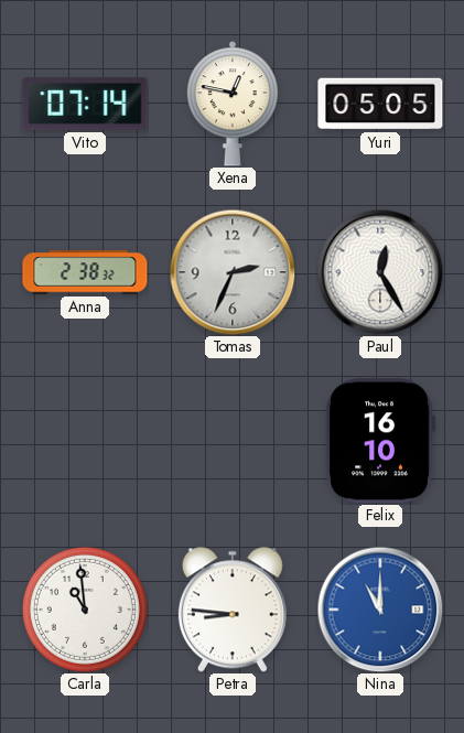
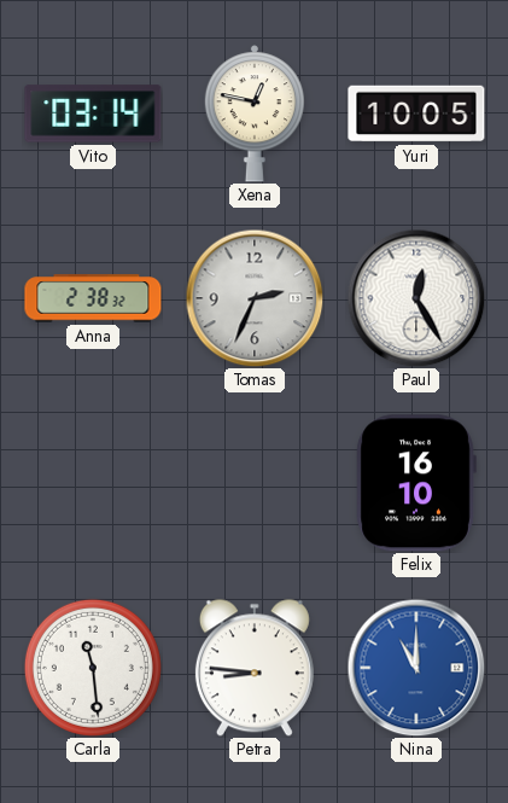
Vito: 07:14 -> 03:14
Yuri: 05:05 -> 10:05
Carla: 10:59 -> 11:29
